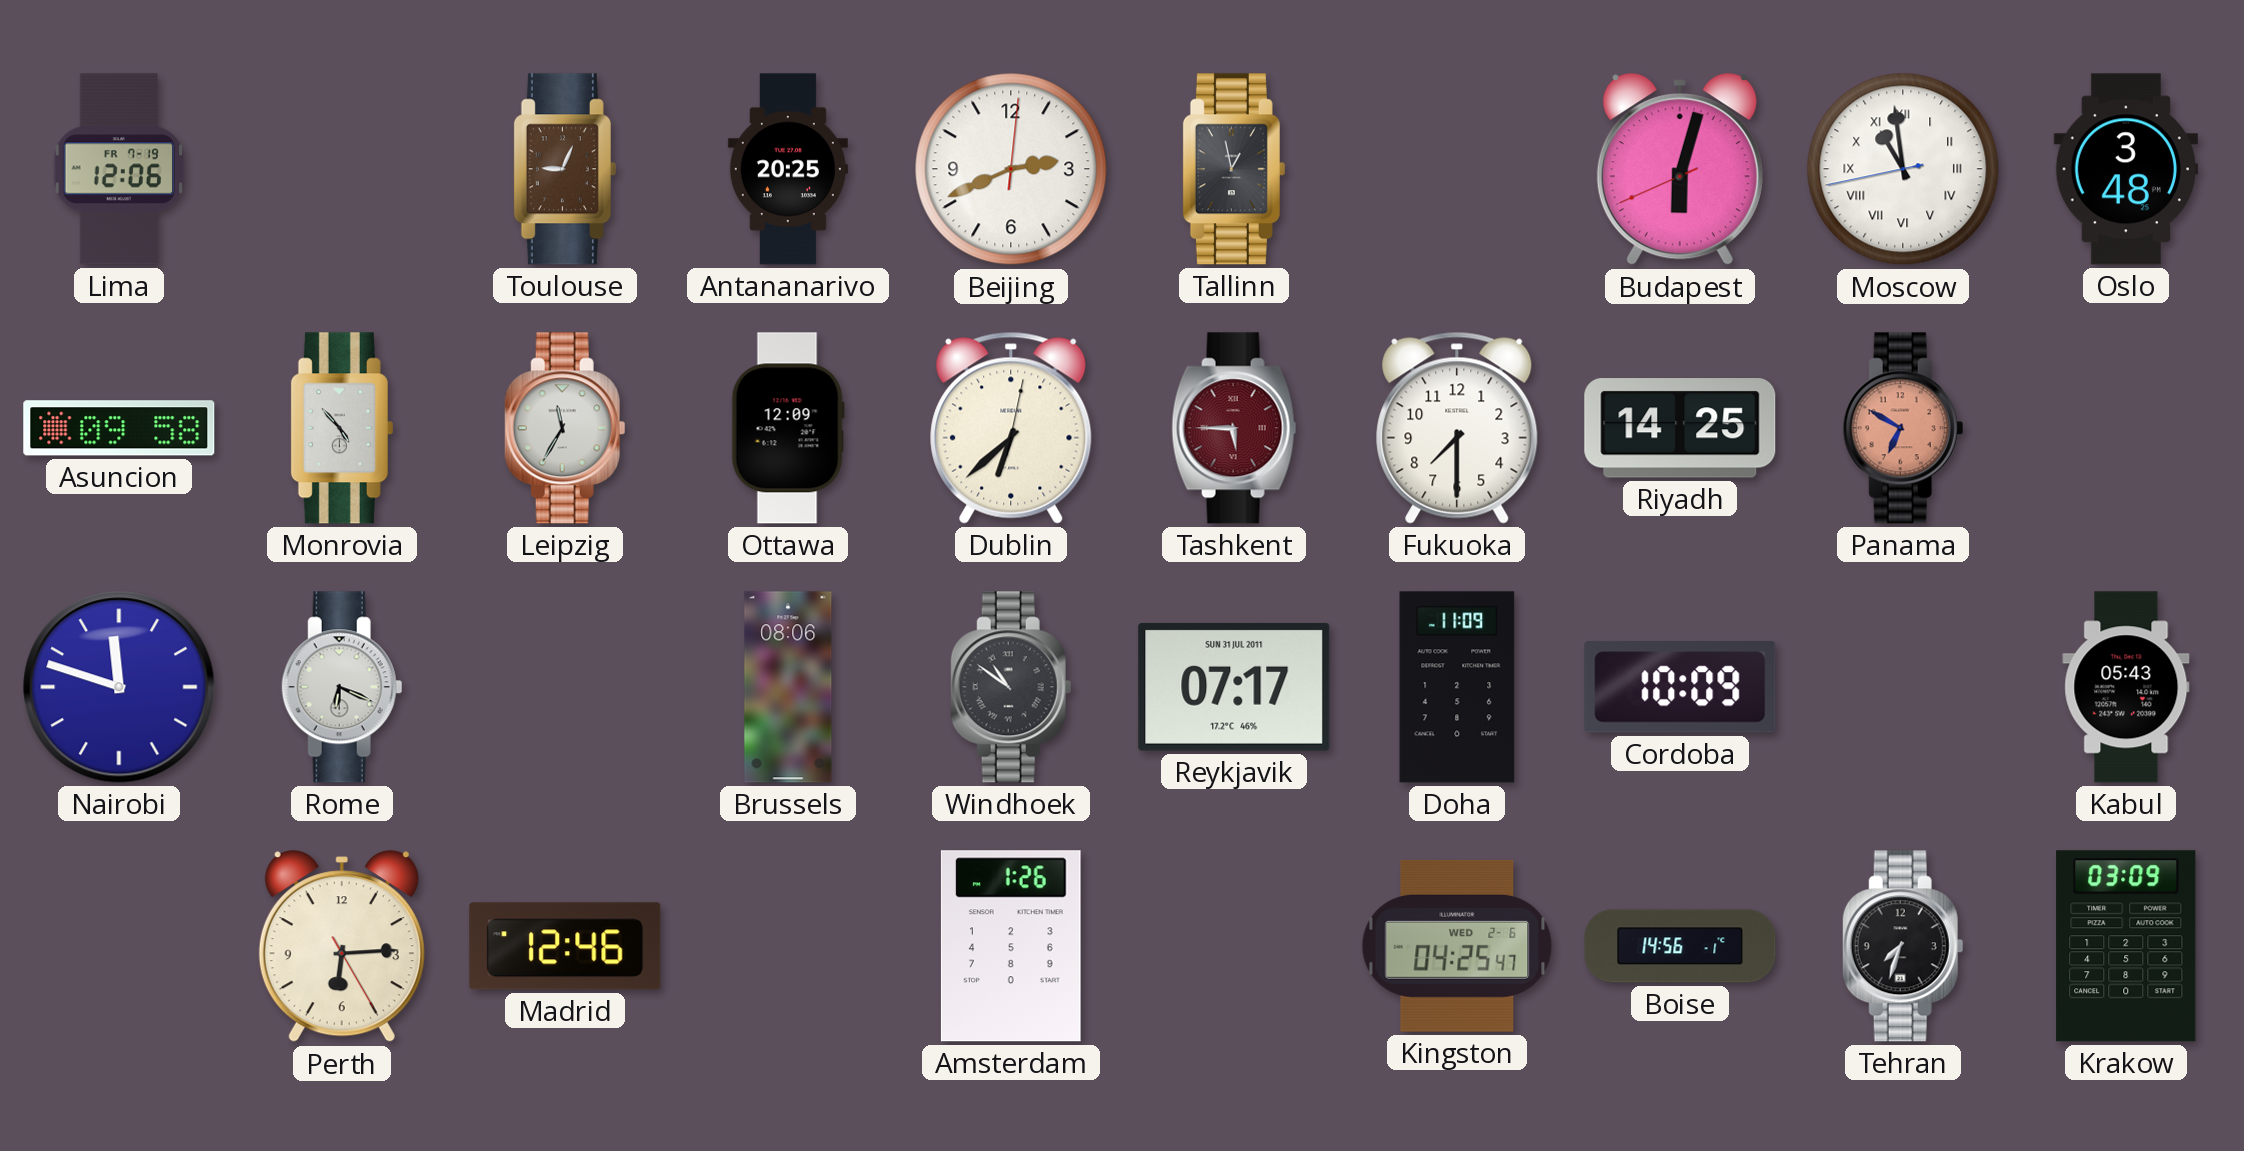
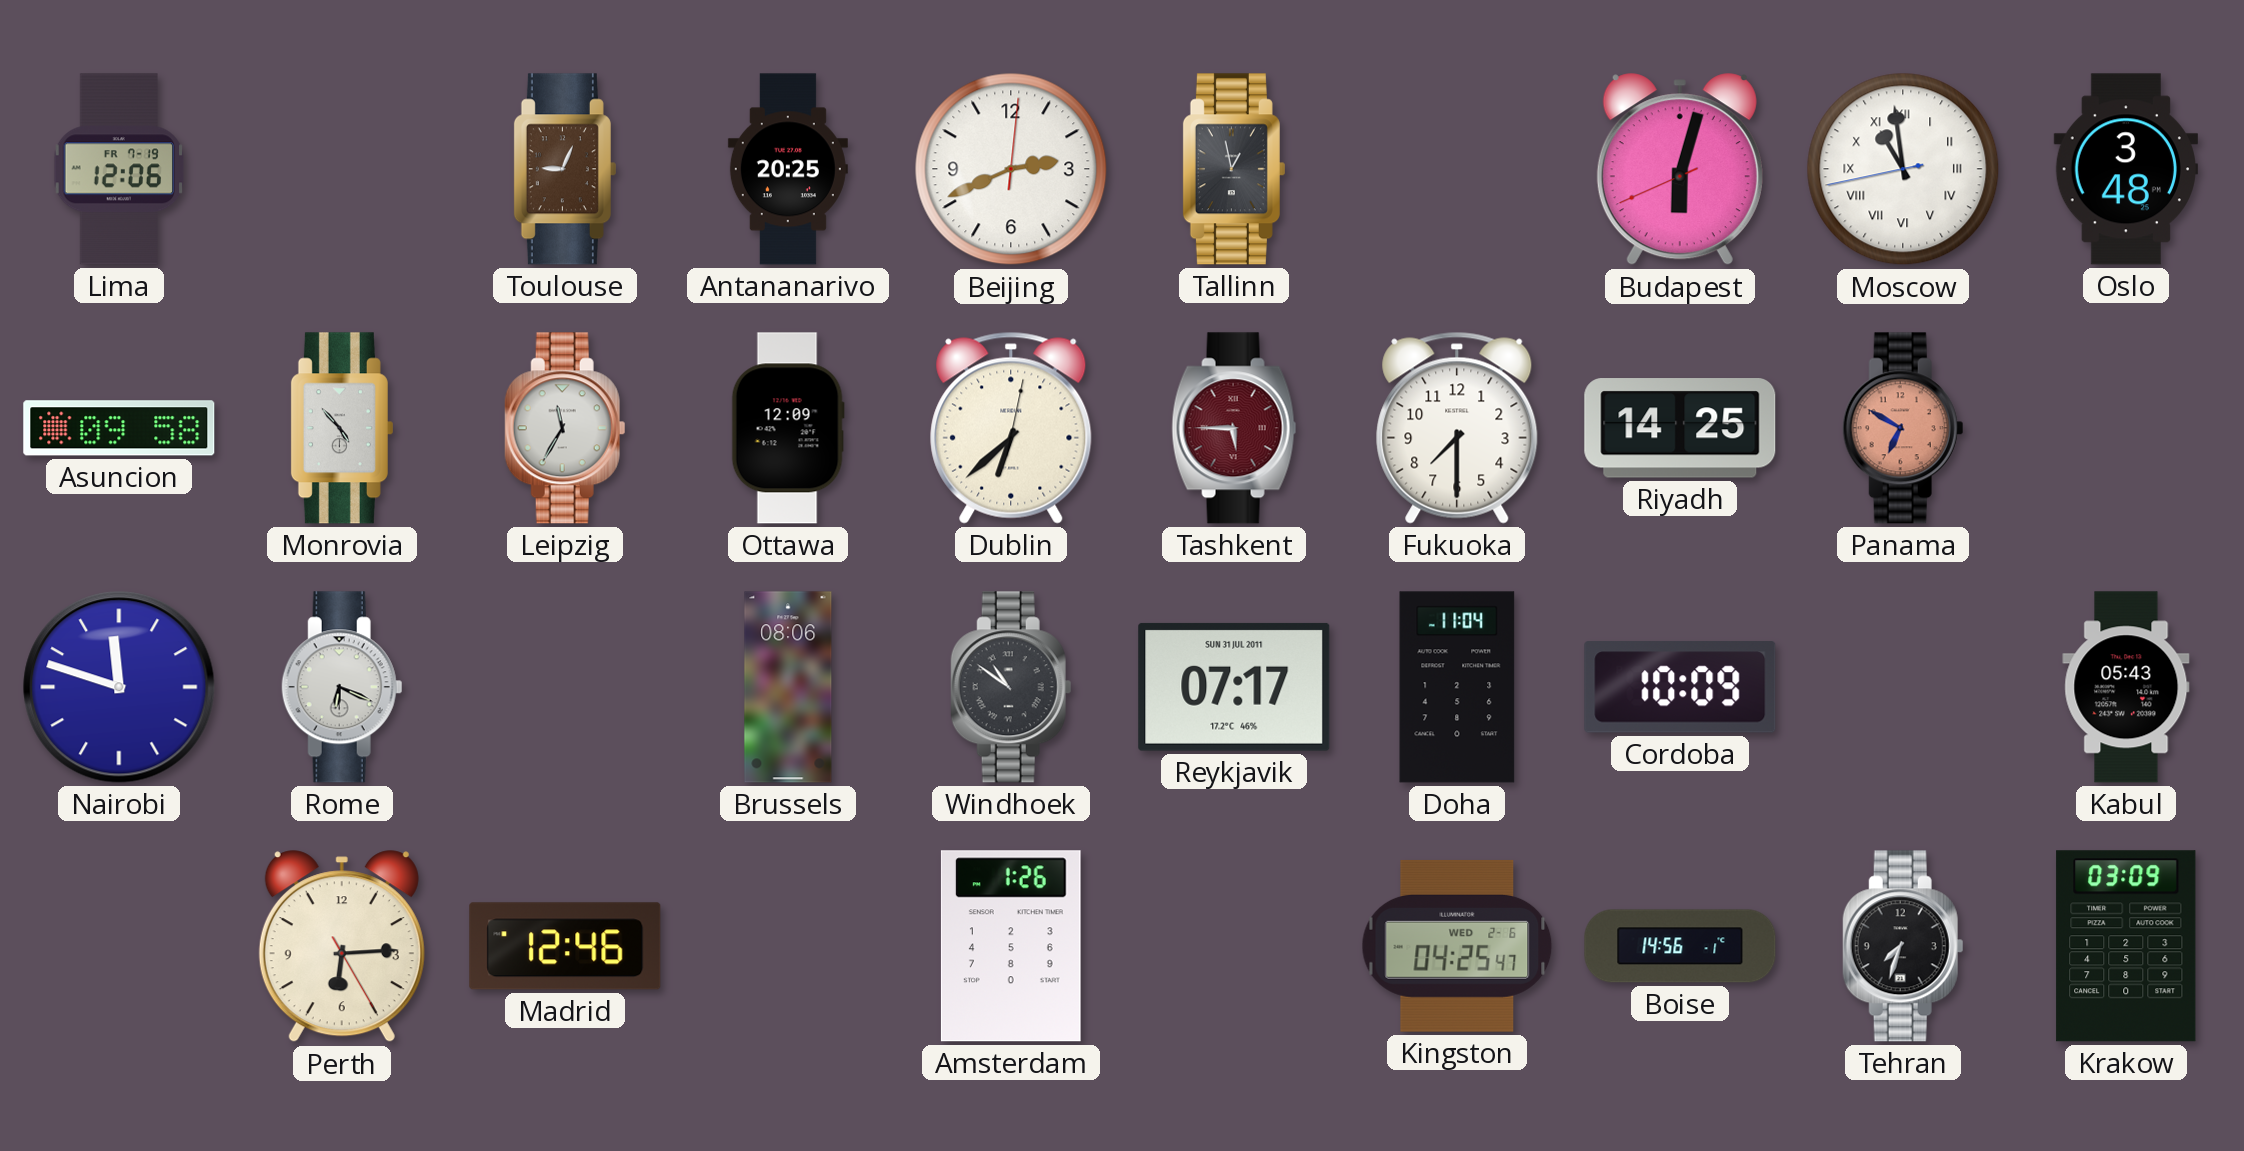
Doha: 11:09 -> 11:04
